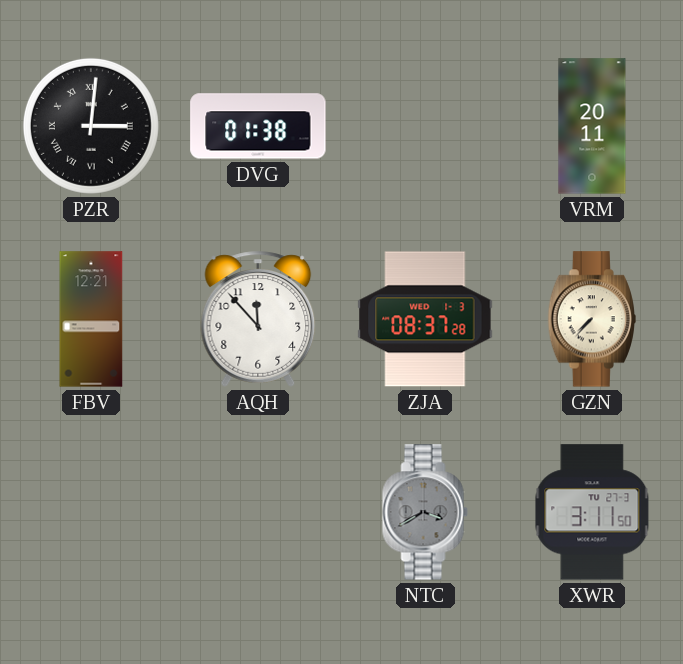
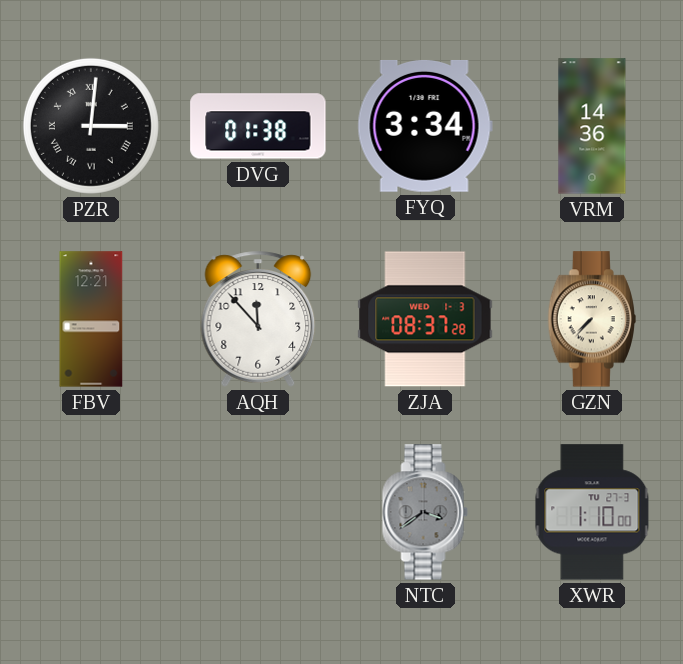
FYQ: none -> 3:34
VRM: 20:11 -> 14:36
NTC: 3:40 -> 3:39
XWR: 3:11 -> 1:10
